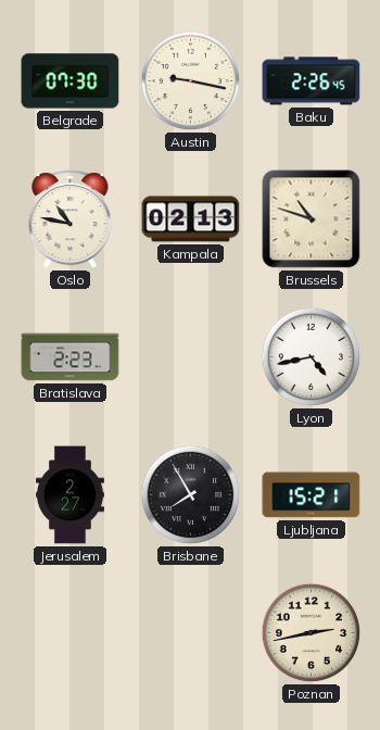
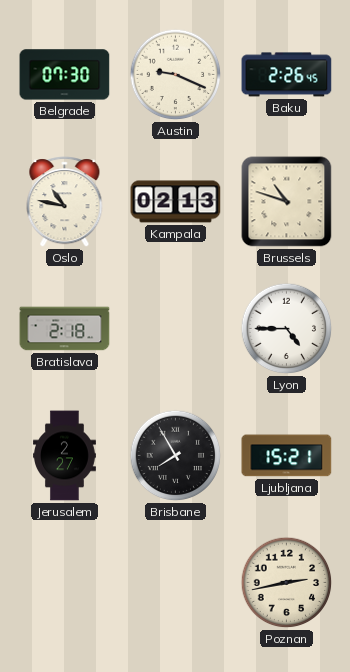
Austin: 9:17 -> 9:19
Bratislava: 2:23 -> 2:18
Lyon: 4:43 -> 4:45
